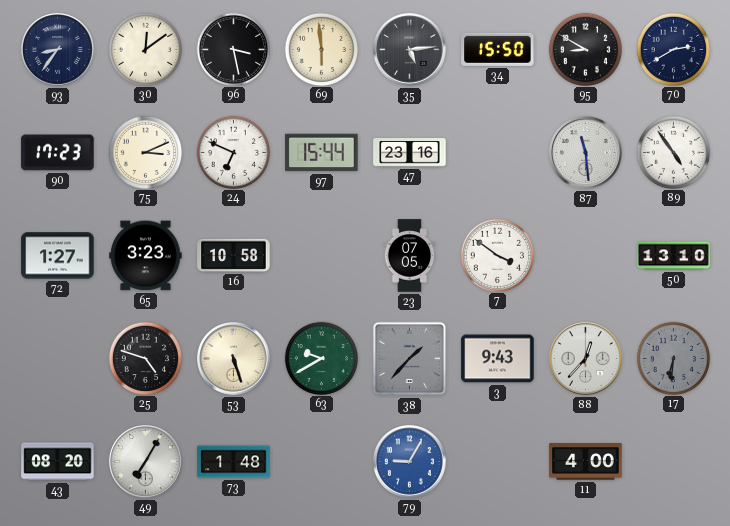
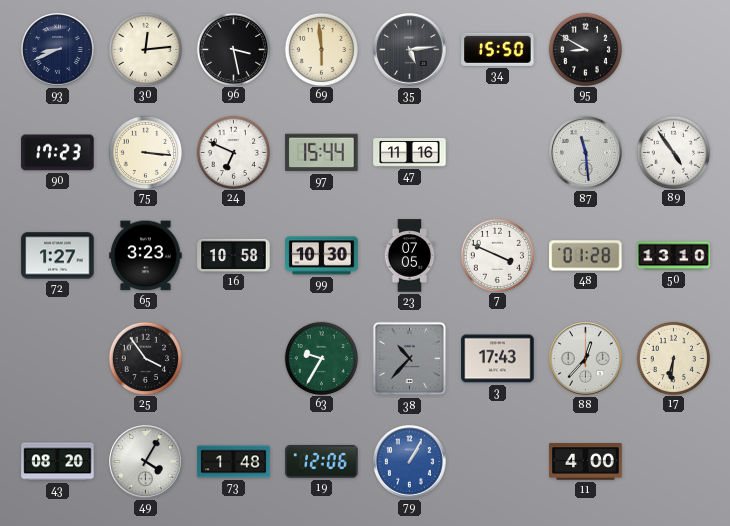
93: 8:36 -> 8:41
30: 12:09 -> 12:14
70: 2:40 -> none
75: 3:11 -> 3:16
47: 23:16 -> 11:16
99: none -> 10:30
7: 3:51 -> 3:49
48: none -> 01:28
25: 4:48 -> 3:54
53: 5:27 -> none
63: 9:40 -> 9:35
38: 1:37 -> 10:37
3: 9:43 -> 17:43
17 dial: grey -> cream
49: 7:05 -> 4:05
19: none -> 12:06
79: 9:05 -> 1:05
